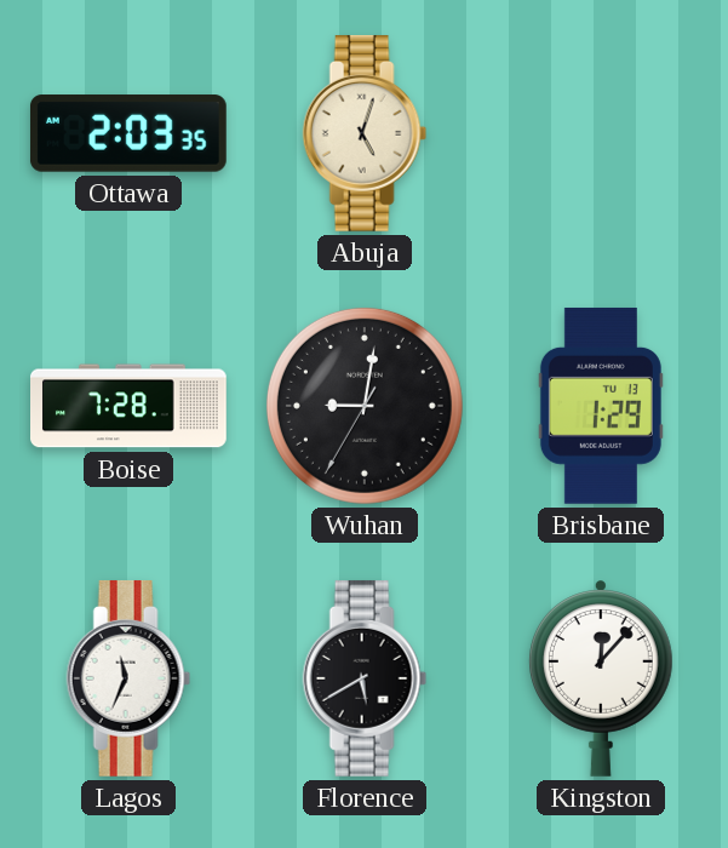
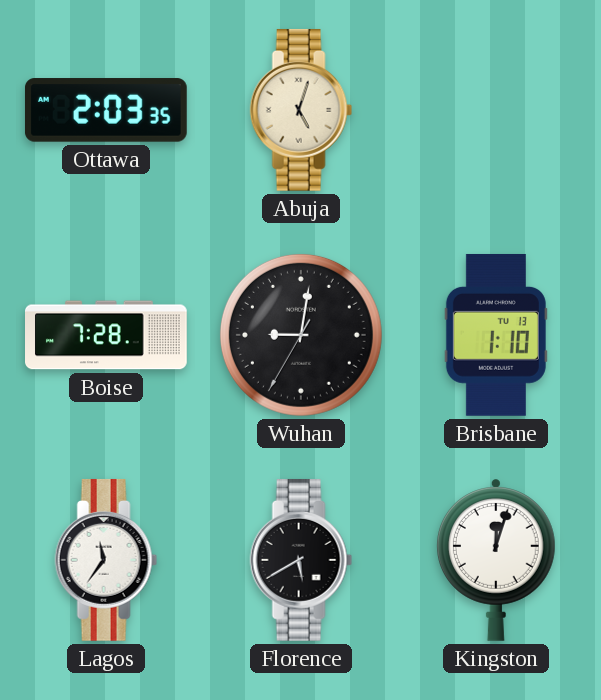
Brisbane: 1:29 -> 1:10
Lagos: 11:34 -> 11:36
Kingston: 12:07 -> 12:03
